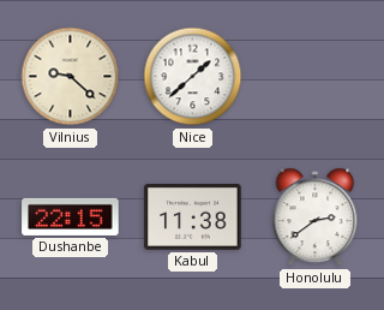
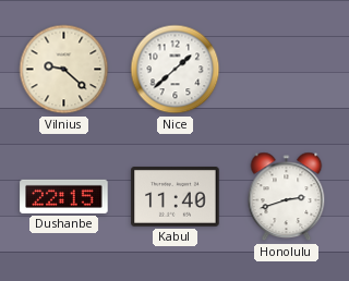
Kabul: 11:38 -> 11:40
Honolulu: 2:39 -> 2:42
